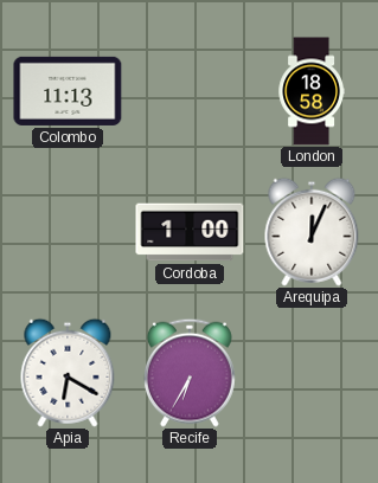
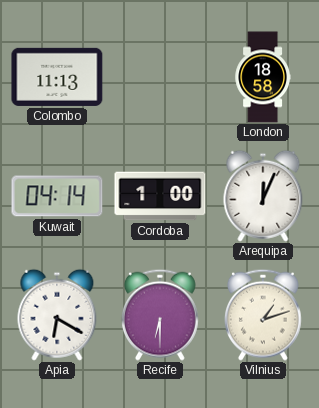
Kuwait: none -> 04:14
Recife: 6:35 -> 6:30
Vilnius: none -> 1:12
